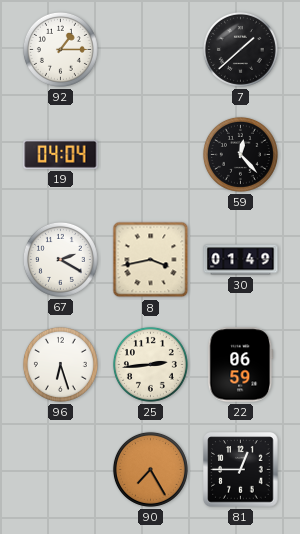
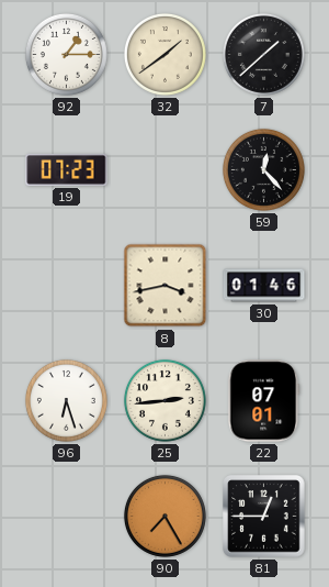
32: none -> 1:39
19: 04:04 -> 07:23
67: 2:20 -> none
30: 01:49 -> 01:46
22: 06:59 -> 07:01
